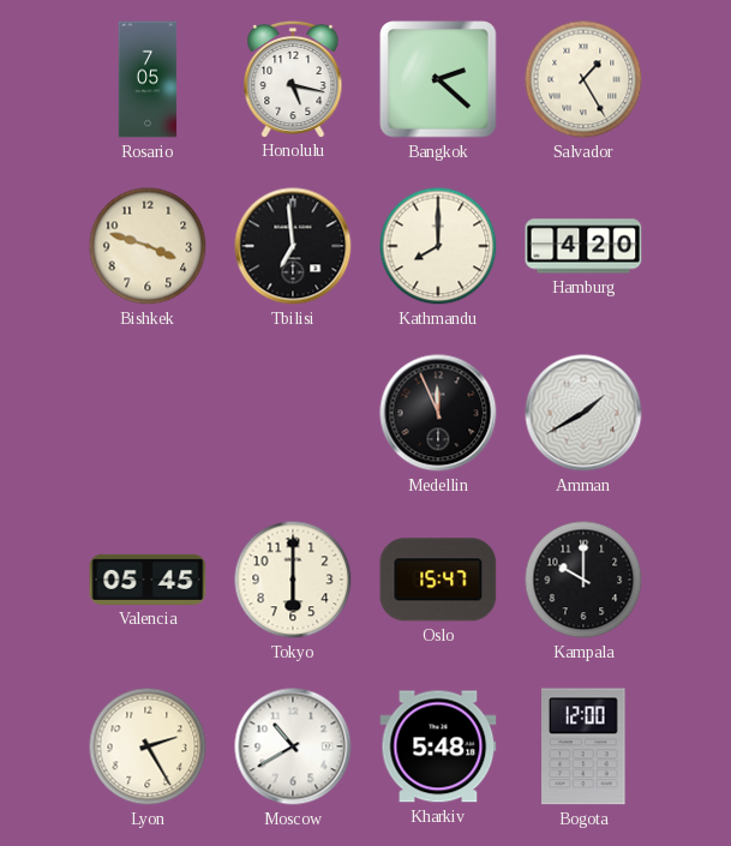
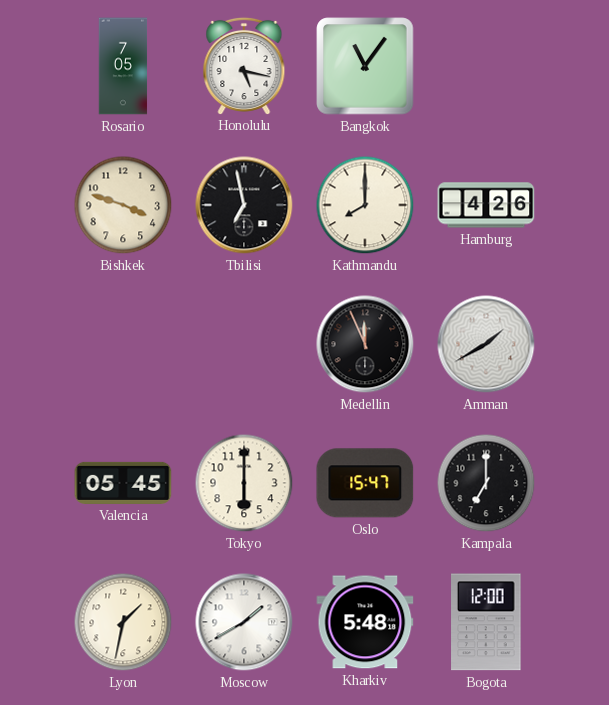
Bangkok: 2:22 -> 11:06
Salvador: 1:25 -> none
Tbilisi: 6:59 -> 6:58
Hamburg: 4:20 -> 4:26
Kampala: 10:00 -> 7:00
Lyon: 2:25 -> 1:32
Moscow: 10:40 -> 1:40
